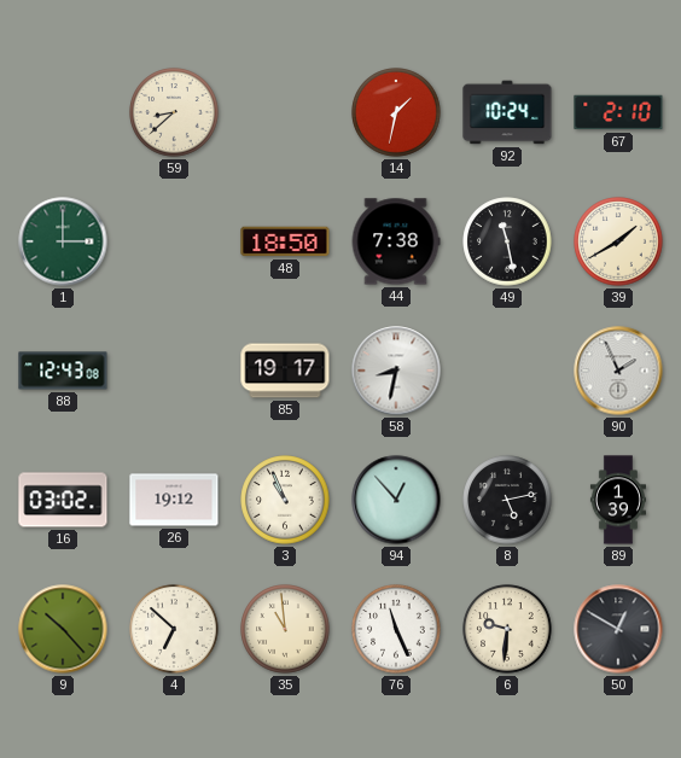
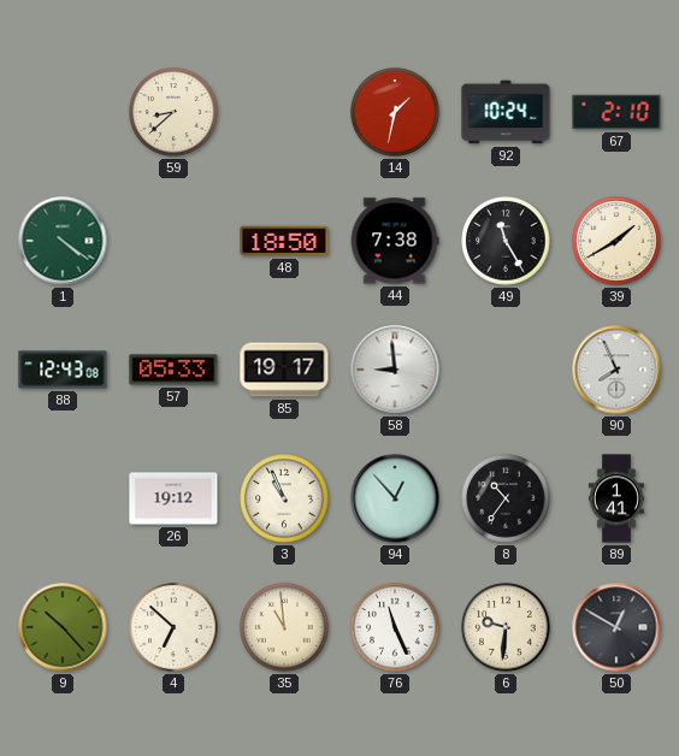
1: 3:00 -> 4:21
49: 11:28 -> 11:25
57: none -> 05:33
58: 8:32 -> 8:59
90: 1:56 -> 7:56
16: 03:02 -> none
8: 5:13 -> 10:36
89: 1:39 -> 1:41
